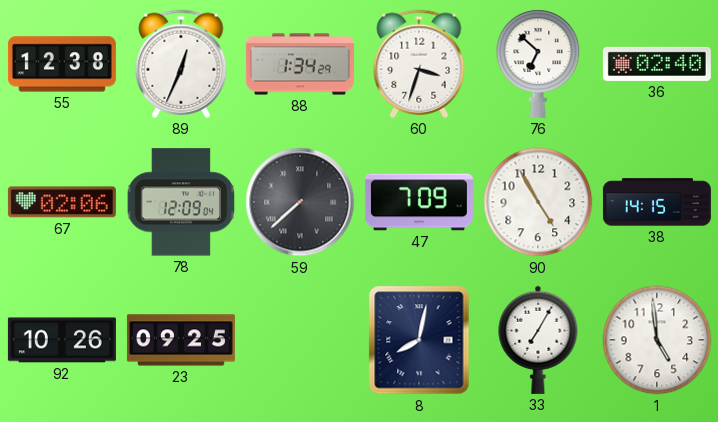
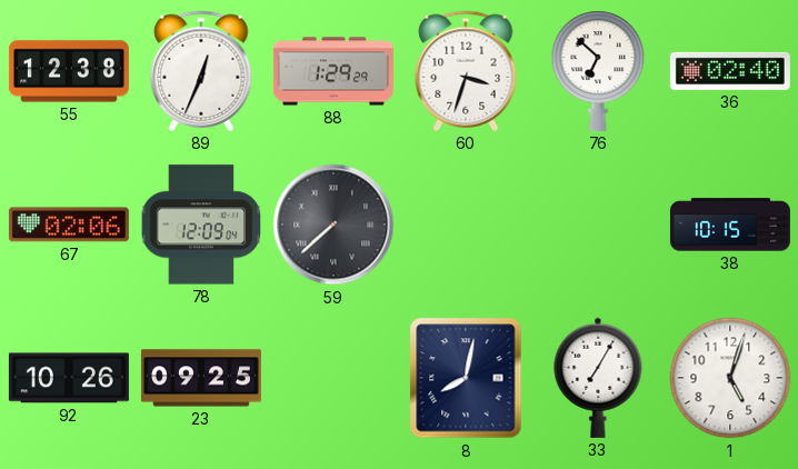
88: 1:34 -> 1:29
47: 7:09 -> none
90: 4:55 -> none
38: 14:15 -> 10:15
1: 4:59 -> 5:03
